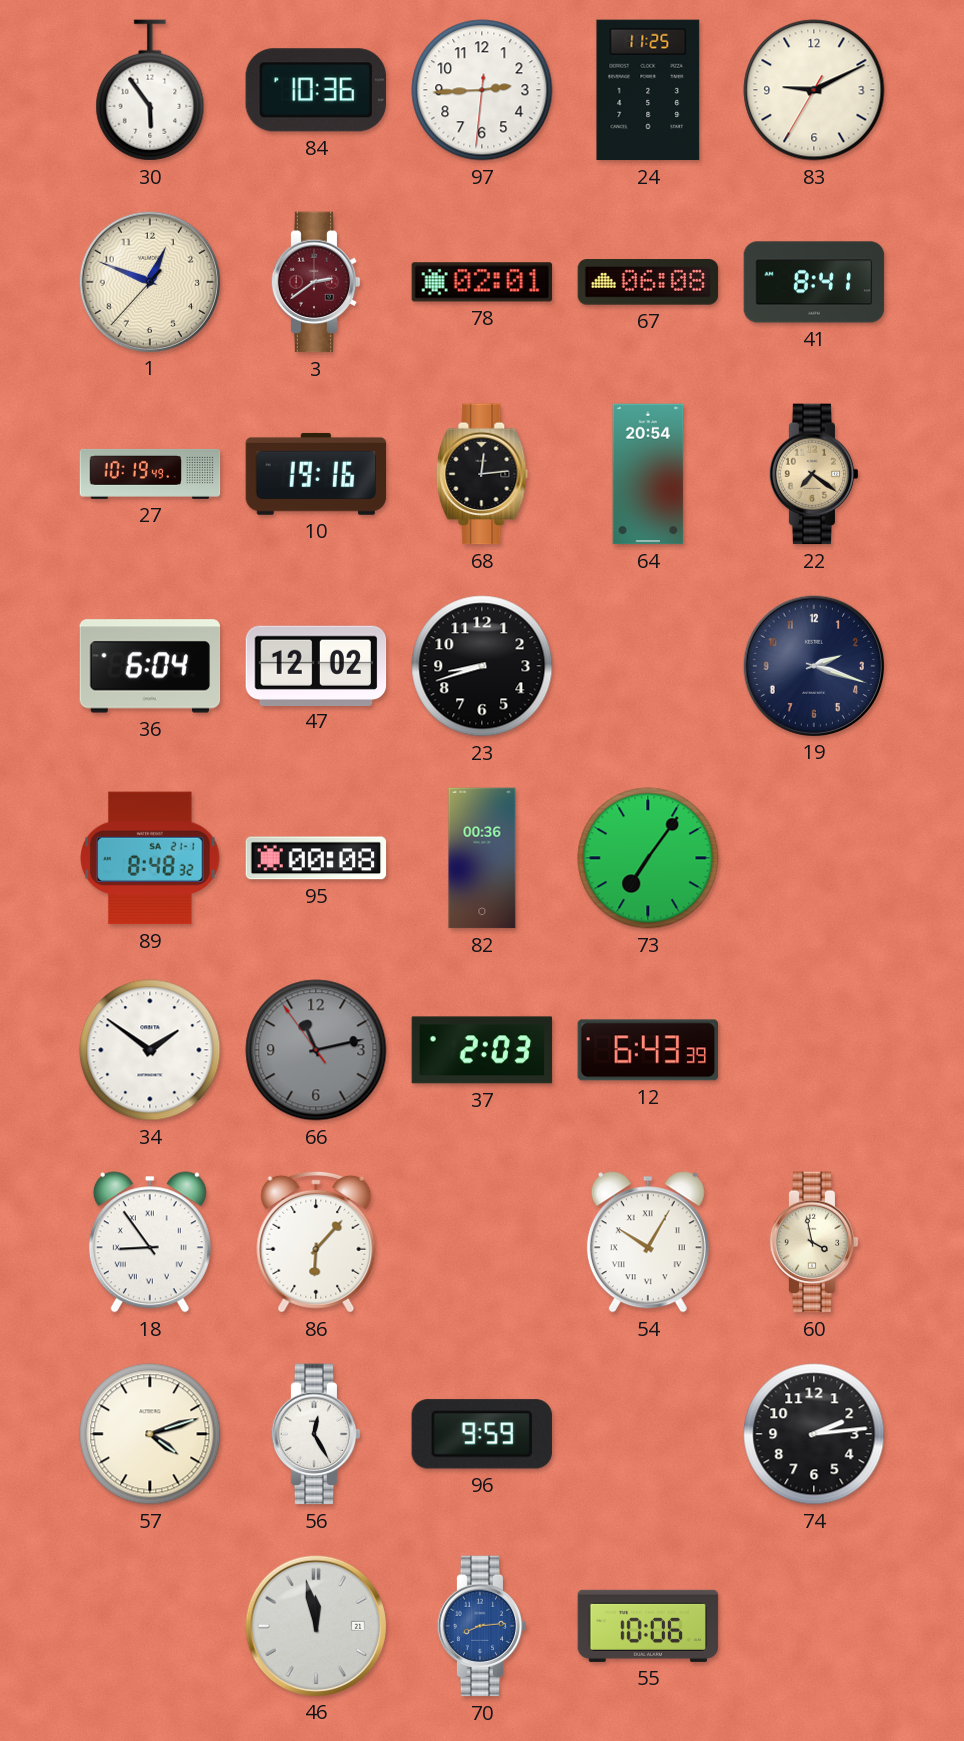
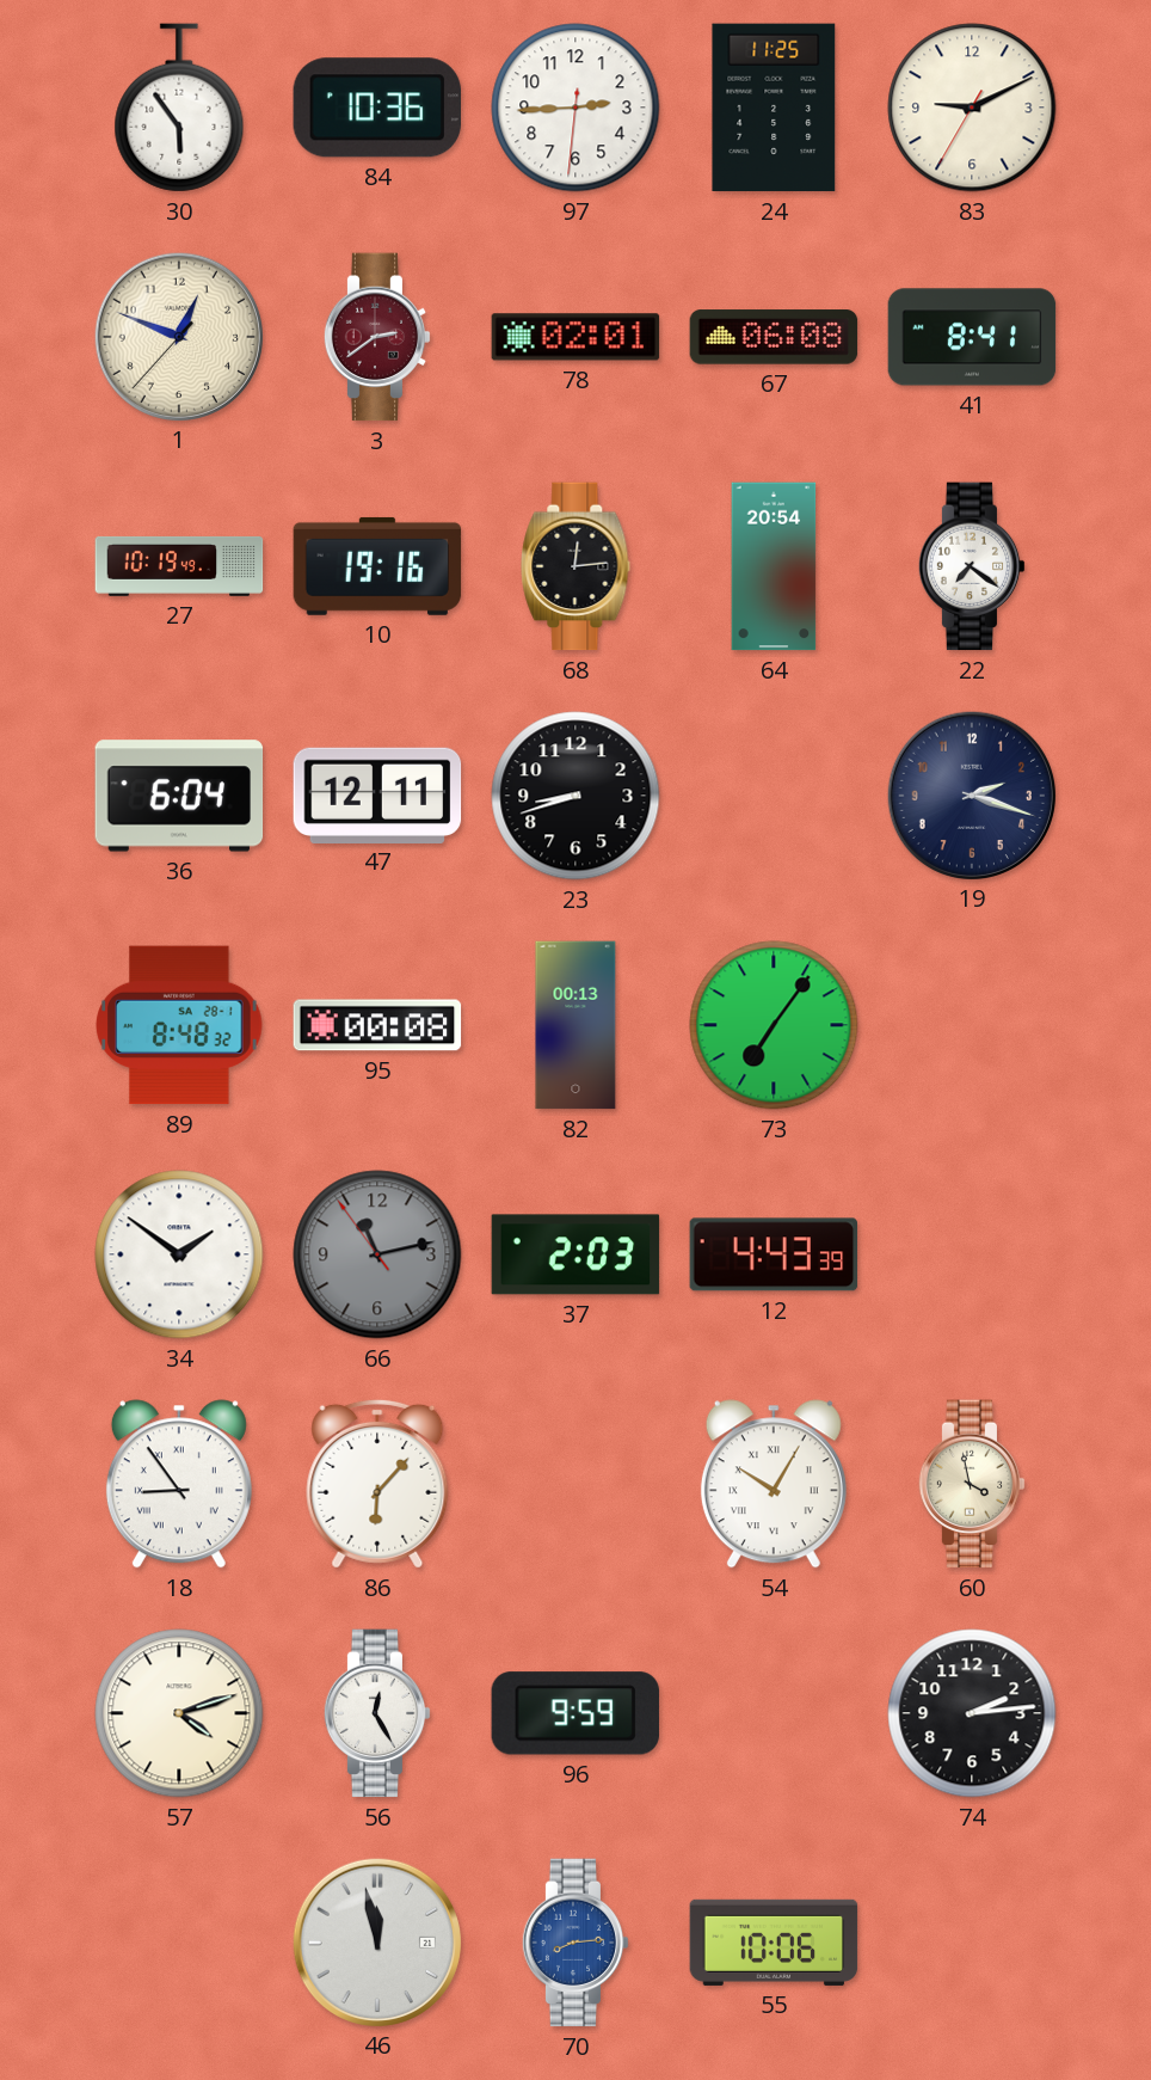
22 dial: champagne -> white
47: 12:02 -> 12:11
89 date: SA 21-1 -> SA 28-1
82: 00:36 -> 00:13
12: 6:43 -> 4:43
